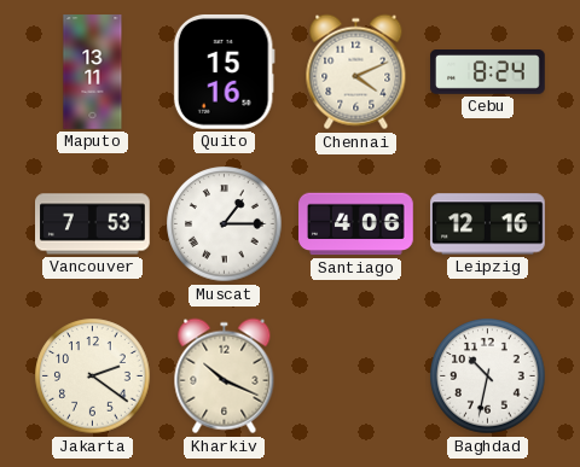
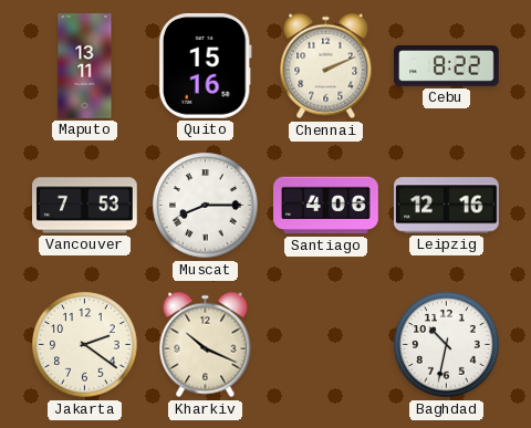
Chennai: 4:11 -> 2:11
Cebu: 8:24 -> 8:22
Muscat: 1:15 -> 8:15
